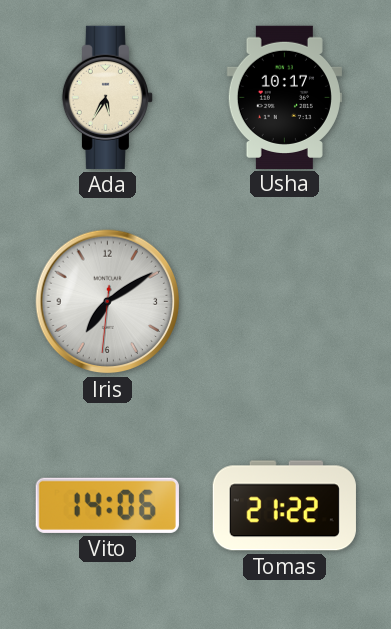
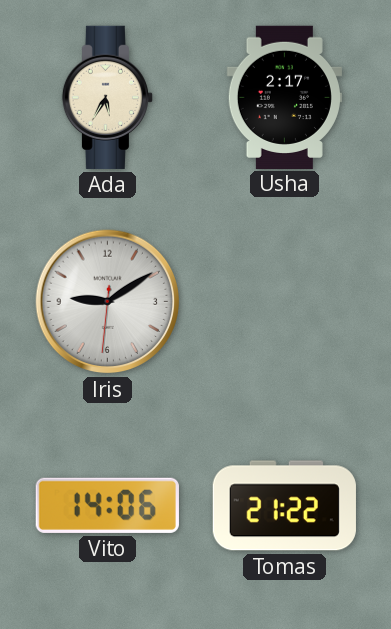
Usha: 10:17 -> 2:17
Iris: 7:09 -> 9:09
